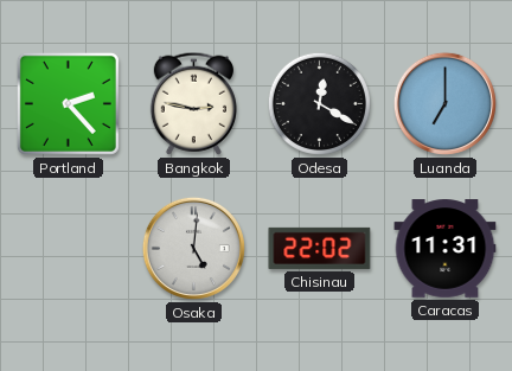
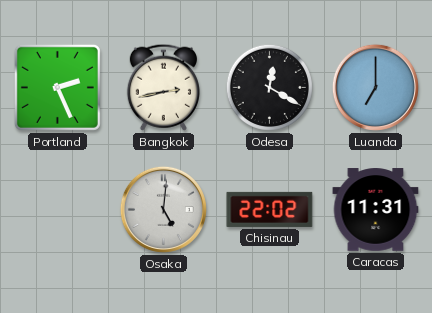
Portland: 2:23 -> 2:26
Bangkok: 2:47 -> 2:43
